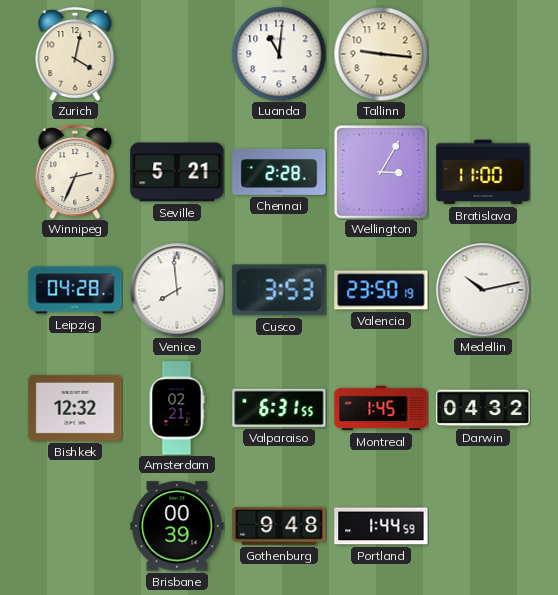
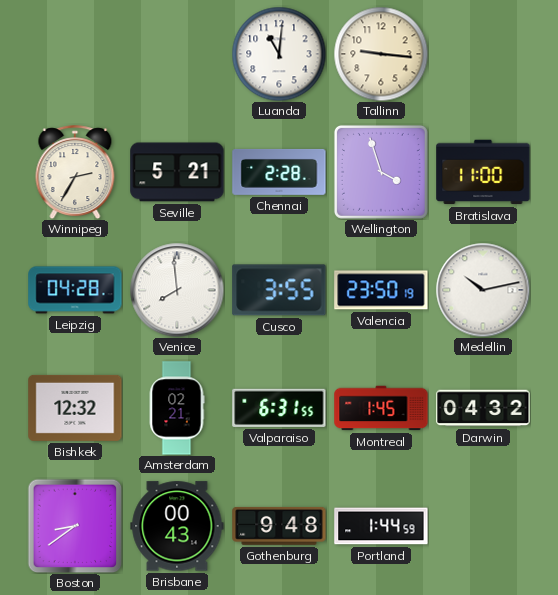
Zurich: 4:02 -> none
Winnipeg: 2:34 -> 2:35
Wellington: 3:05 -> 3:57
Cusco: 3:53 -> 3:55
Boston: none -> 8:39
Brisbane: 00:39 -> 00:43
